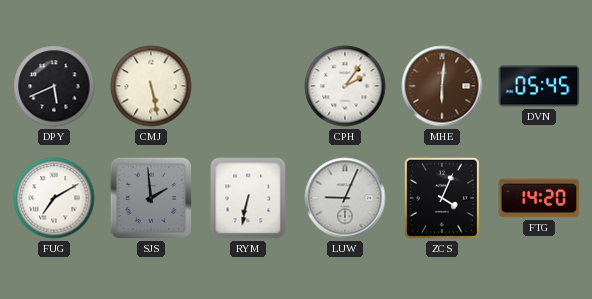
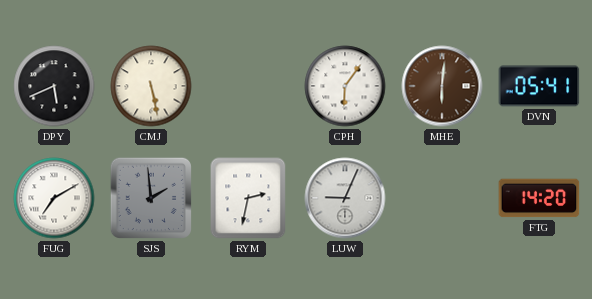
CPH: 2:06 -> 6:06
DVN: 05:45 -> 05:41
RYM: 6:32 -> 2:32
ZCS: 4:04 -> none
